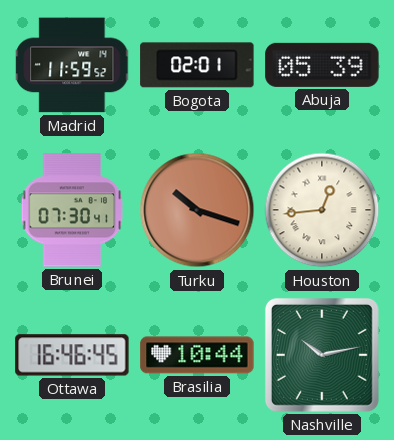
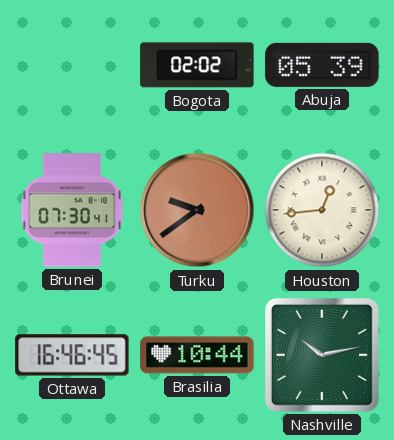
Madrid: 11:59 -> none
Bogota: 02:01 -> 02:02
Turku: 10:18 -> 9:39
